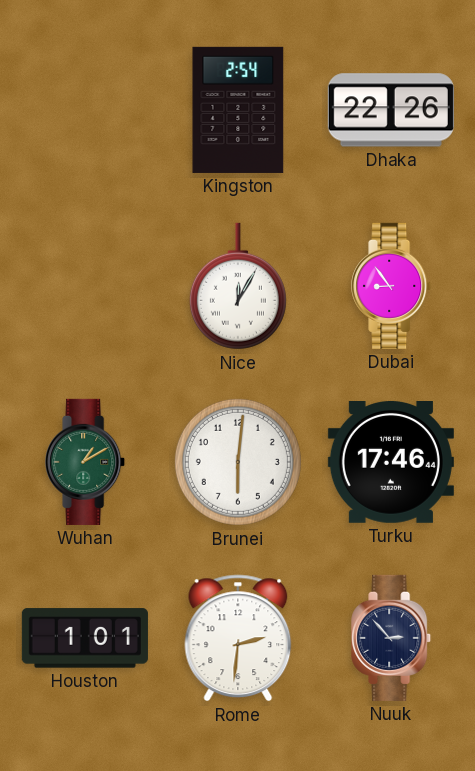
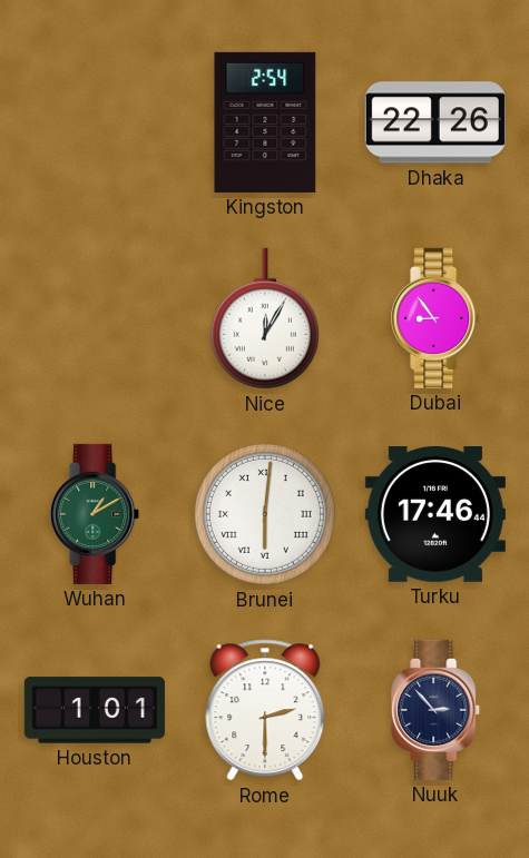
Brunei numerals: Arabic -> Roman
Rome: 2:31 -> 2:30
